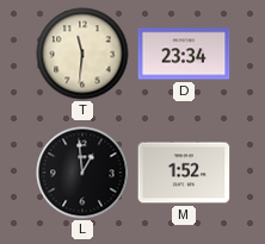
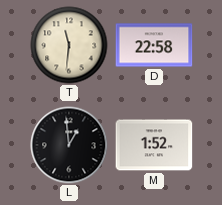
D: 23:34 -> 22:58
